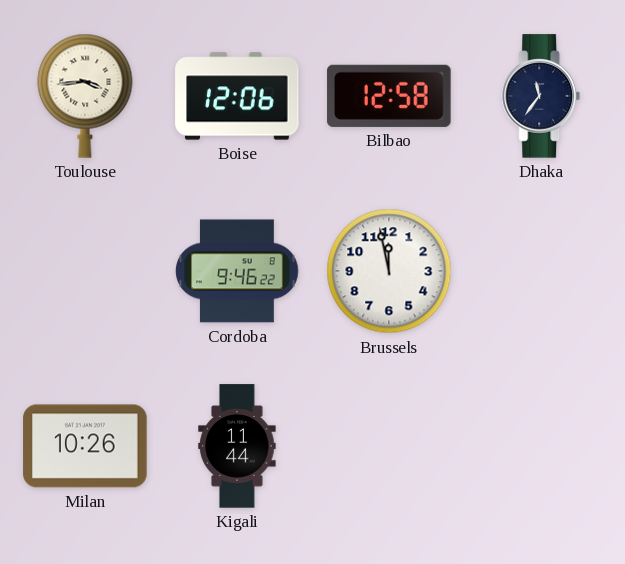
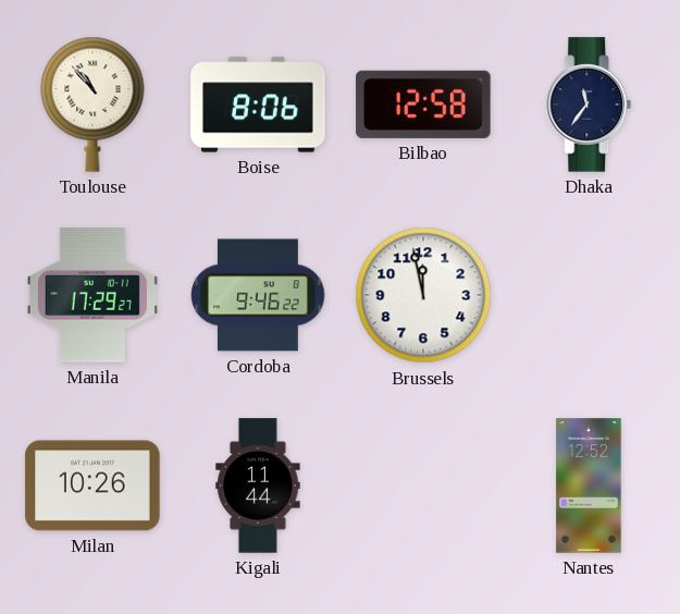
Toulouse: 3:44 -> 10:53
Boise: 12:06 -> 8:06
Manila: none -> 17:29
Nantes: none -> 12:52
